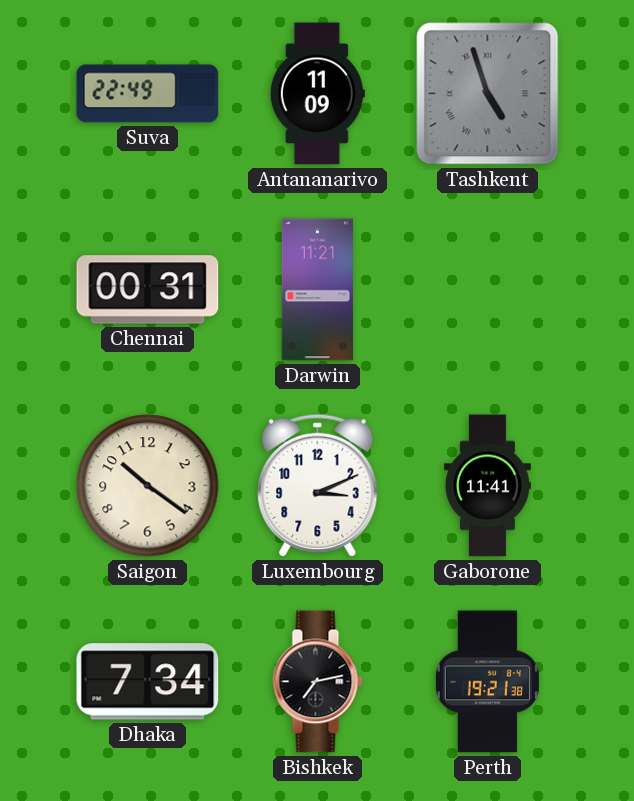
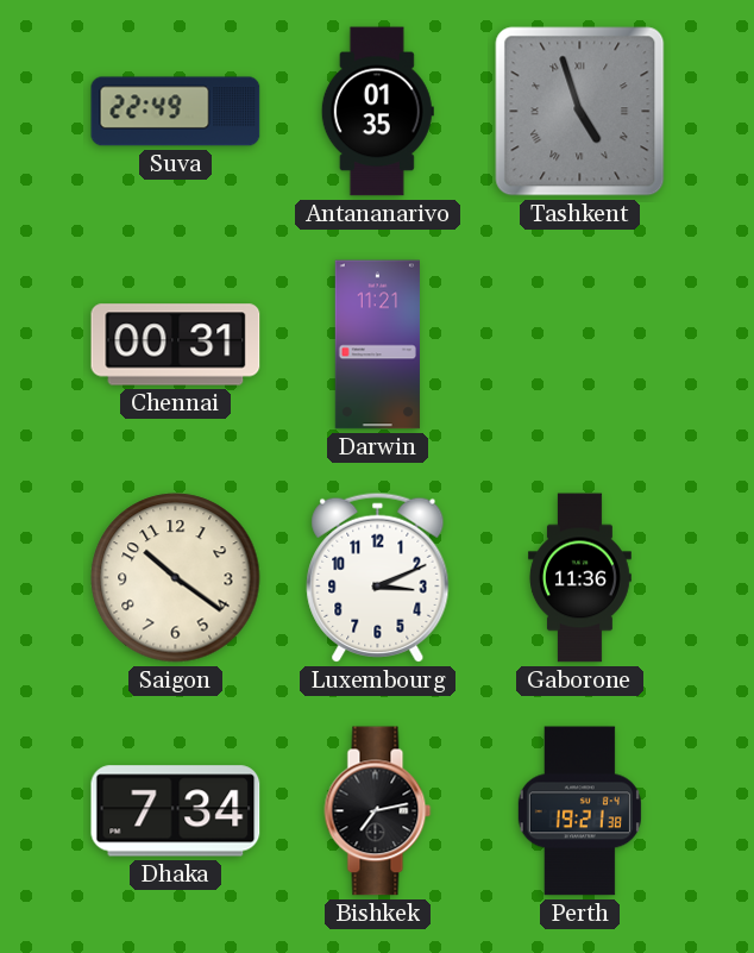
Antananarivo: 11:09 -> 01:35
Gaborone: 11:41 -> 11:36
